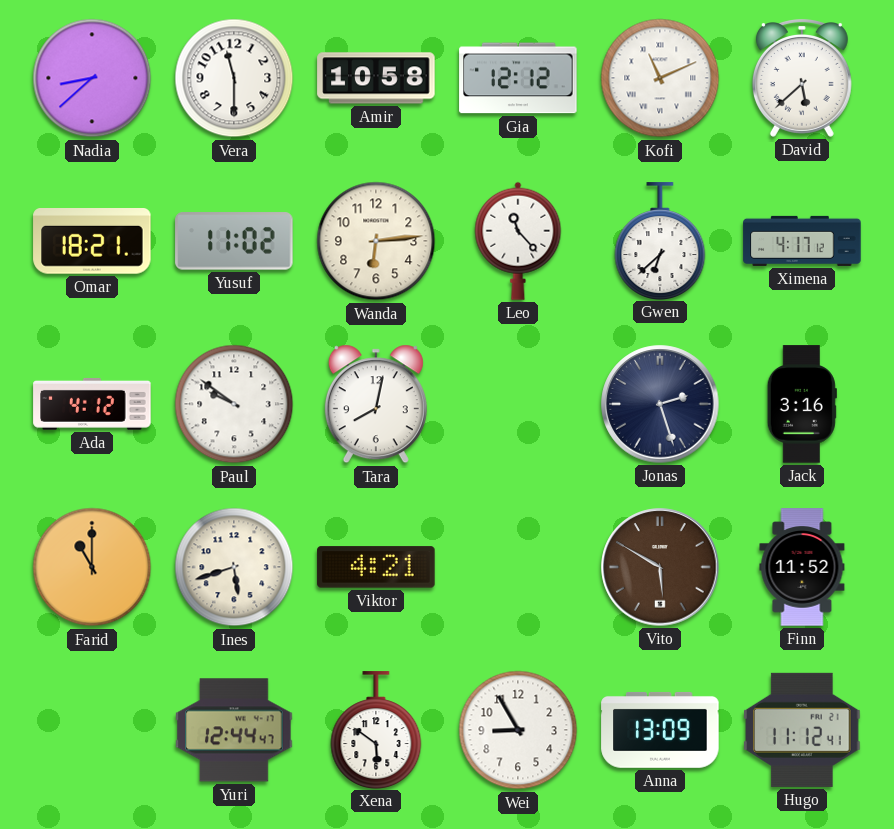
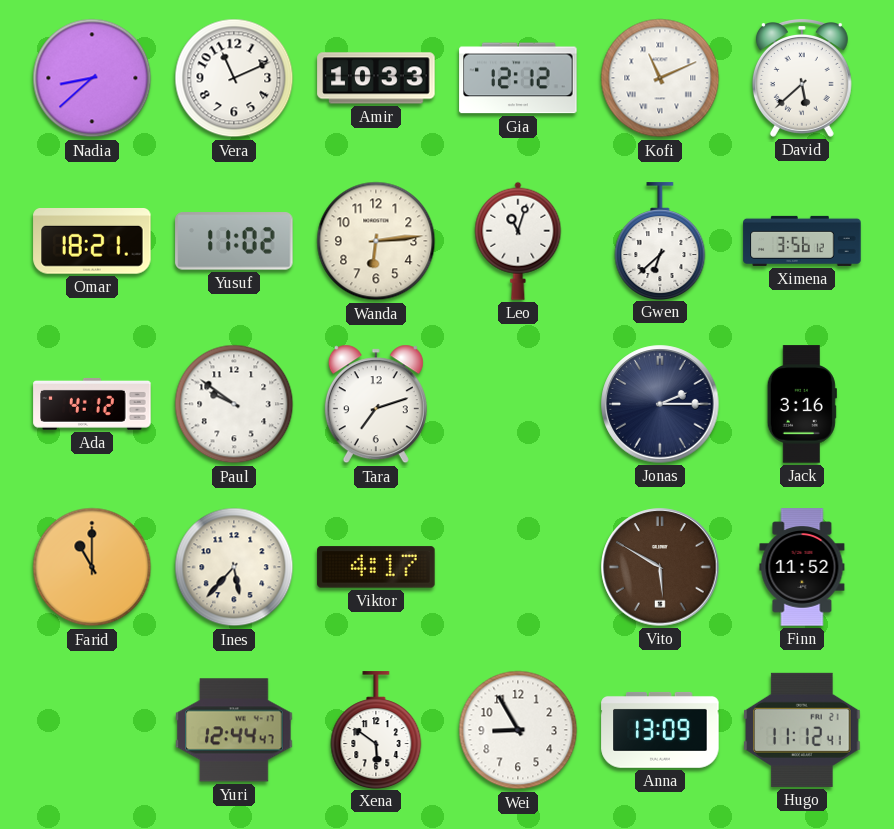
Vera: 11:30 -> 11:11
Amir: 10:58 -> 10:33
Leo: 11:23 -> 11:03
Ximena: 4:17 -> 3:56
Tara: 8:02 -> 7:12
Jonas: 2:27 -> 2:15
Ines: 5:42 -> 5:37
Viktor: 4:21 -> 4:17
